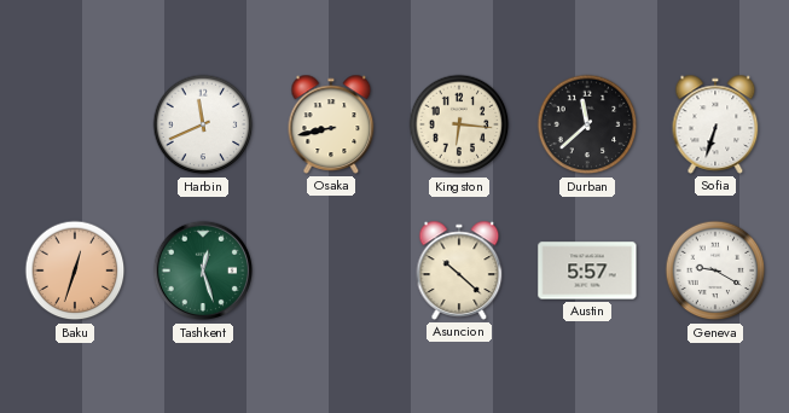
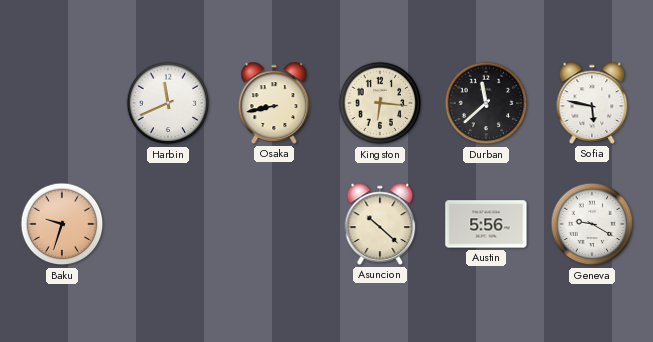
Sofia: 6:33 -> 5:47
Baku: 12:33 -> 9:33
Tashkent: 12:27 -> none
Austin: 5:57 -> 5:56
